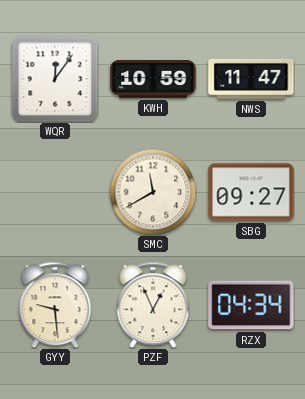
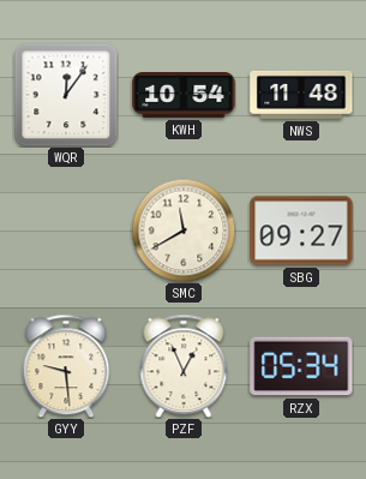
KWH: 10:59 -> 10:54
NWS: 11:47 -> 11:48
RZX: 04:34 -> 05:34
